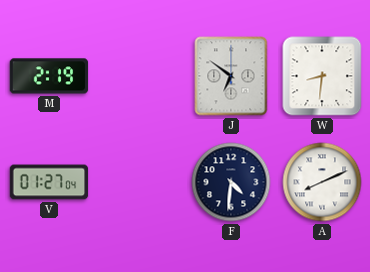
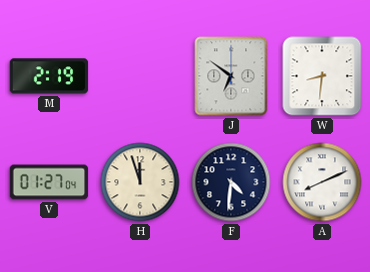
H: none -> 11:57
